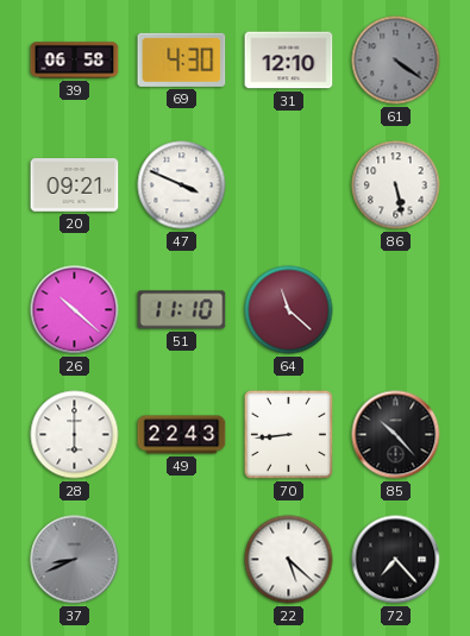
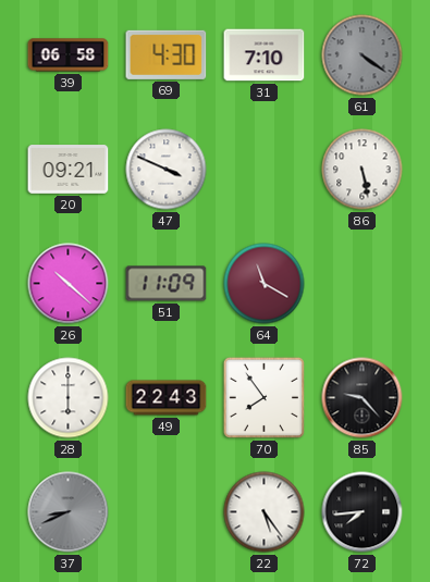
31: 12:10 -> 7:10
51: 11:10 -> 11:09
64: 11:22 -> 11:20
70: 8:44 -> 7:54
85: 10:23 -> 9:23
22: 5:22 -> 5:24
72: 7:23 -> 7:44
